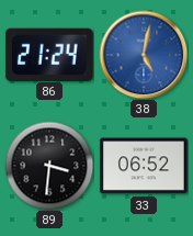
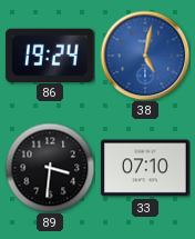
86: 21:24 -> 19:24
33: 06:52 -> 07:10
